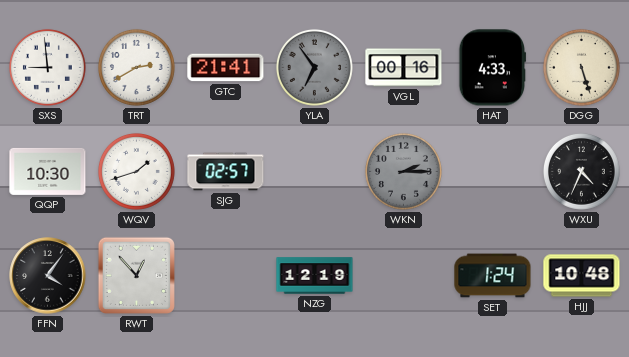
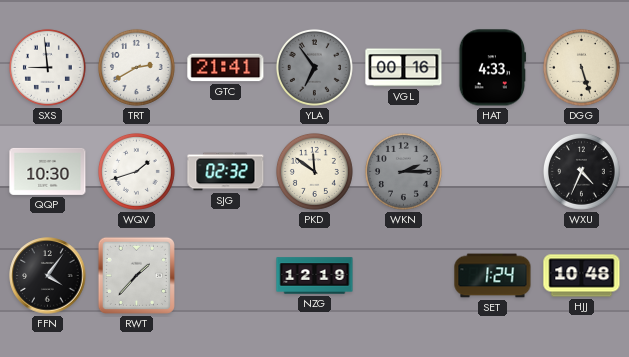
SJG: 02:57 -> 02:32
PKD: none -> 11:51
RWT: 12:53 -> 1:37
